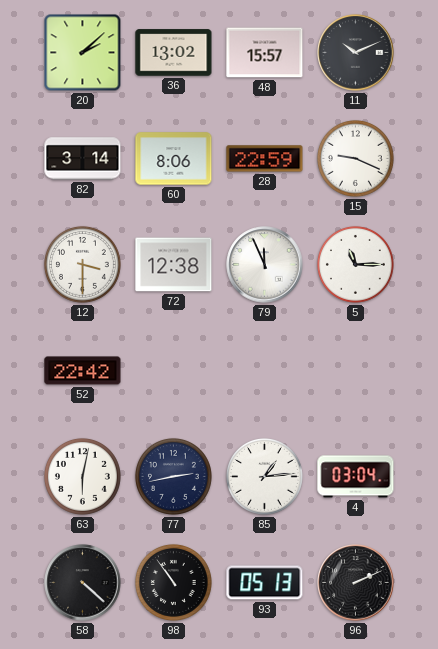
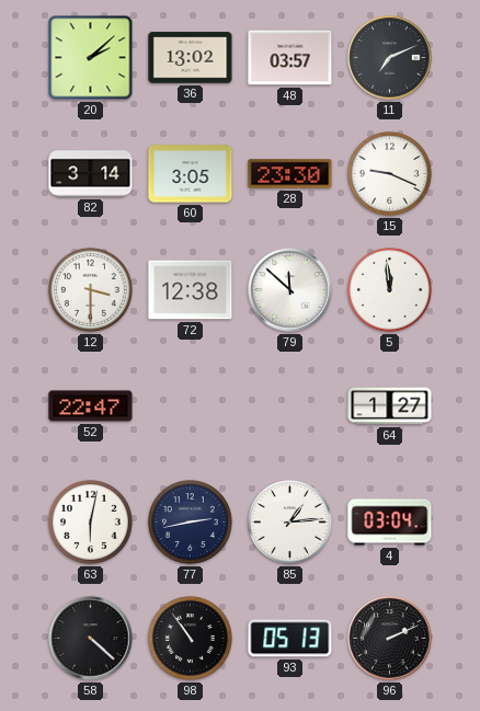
48: 15:57 -> 03:57
11: 10:11 -> 7:11
60: 8:06 -> 3:05
28: 22:59 -> 23:30
79: 11:56 -> 11:52
5: 11:15 -> 11:59
52: 22:42 -> 22:47
64: none -> 1:27
